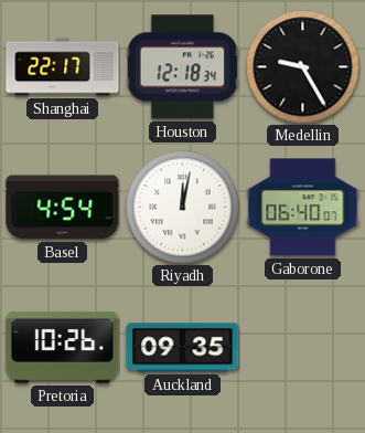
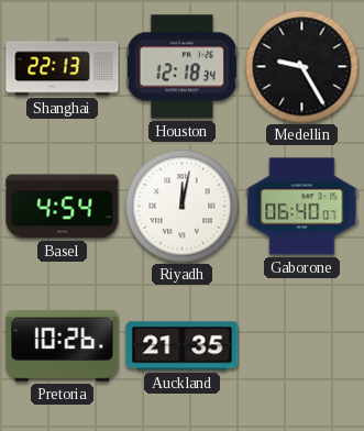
Shanghai: 22:17 -> 22:13
Auckland: 09:35 -> 21:35
